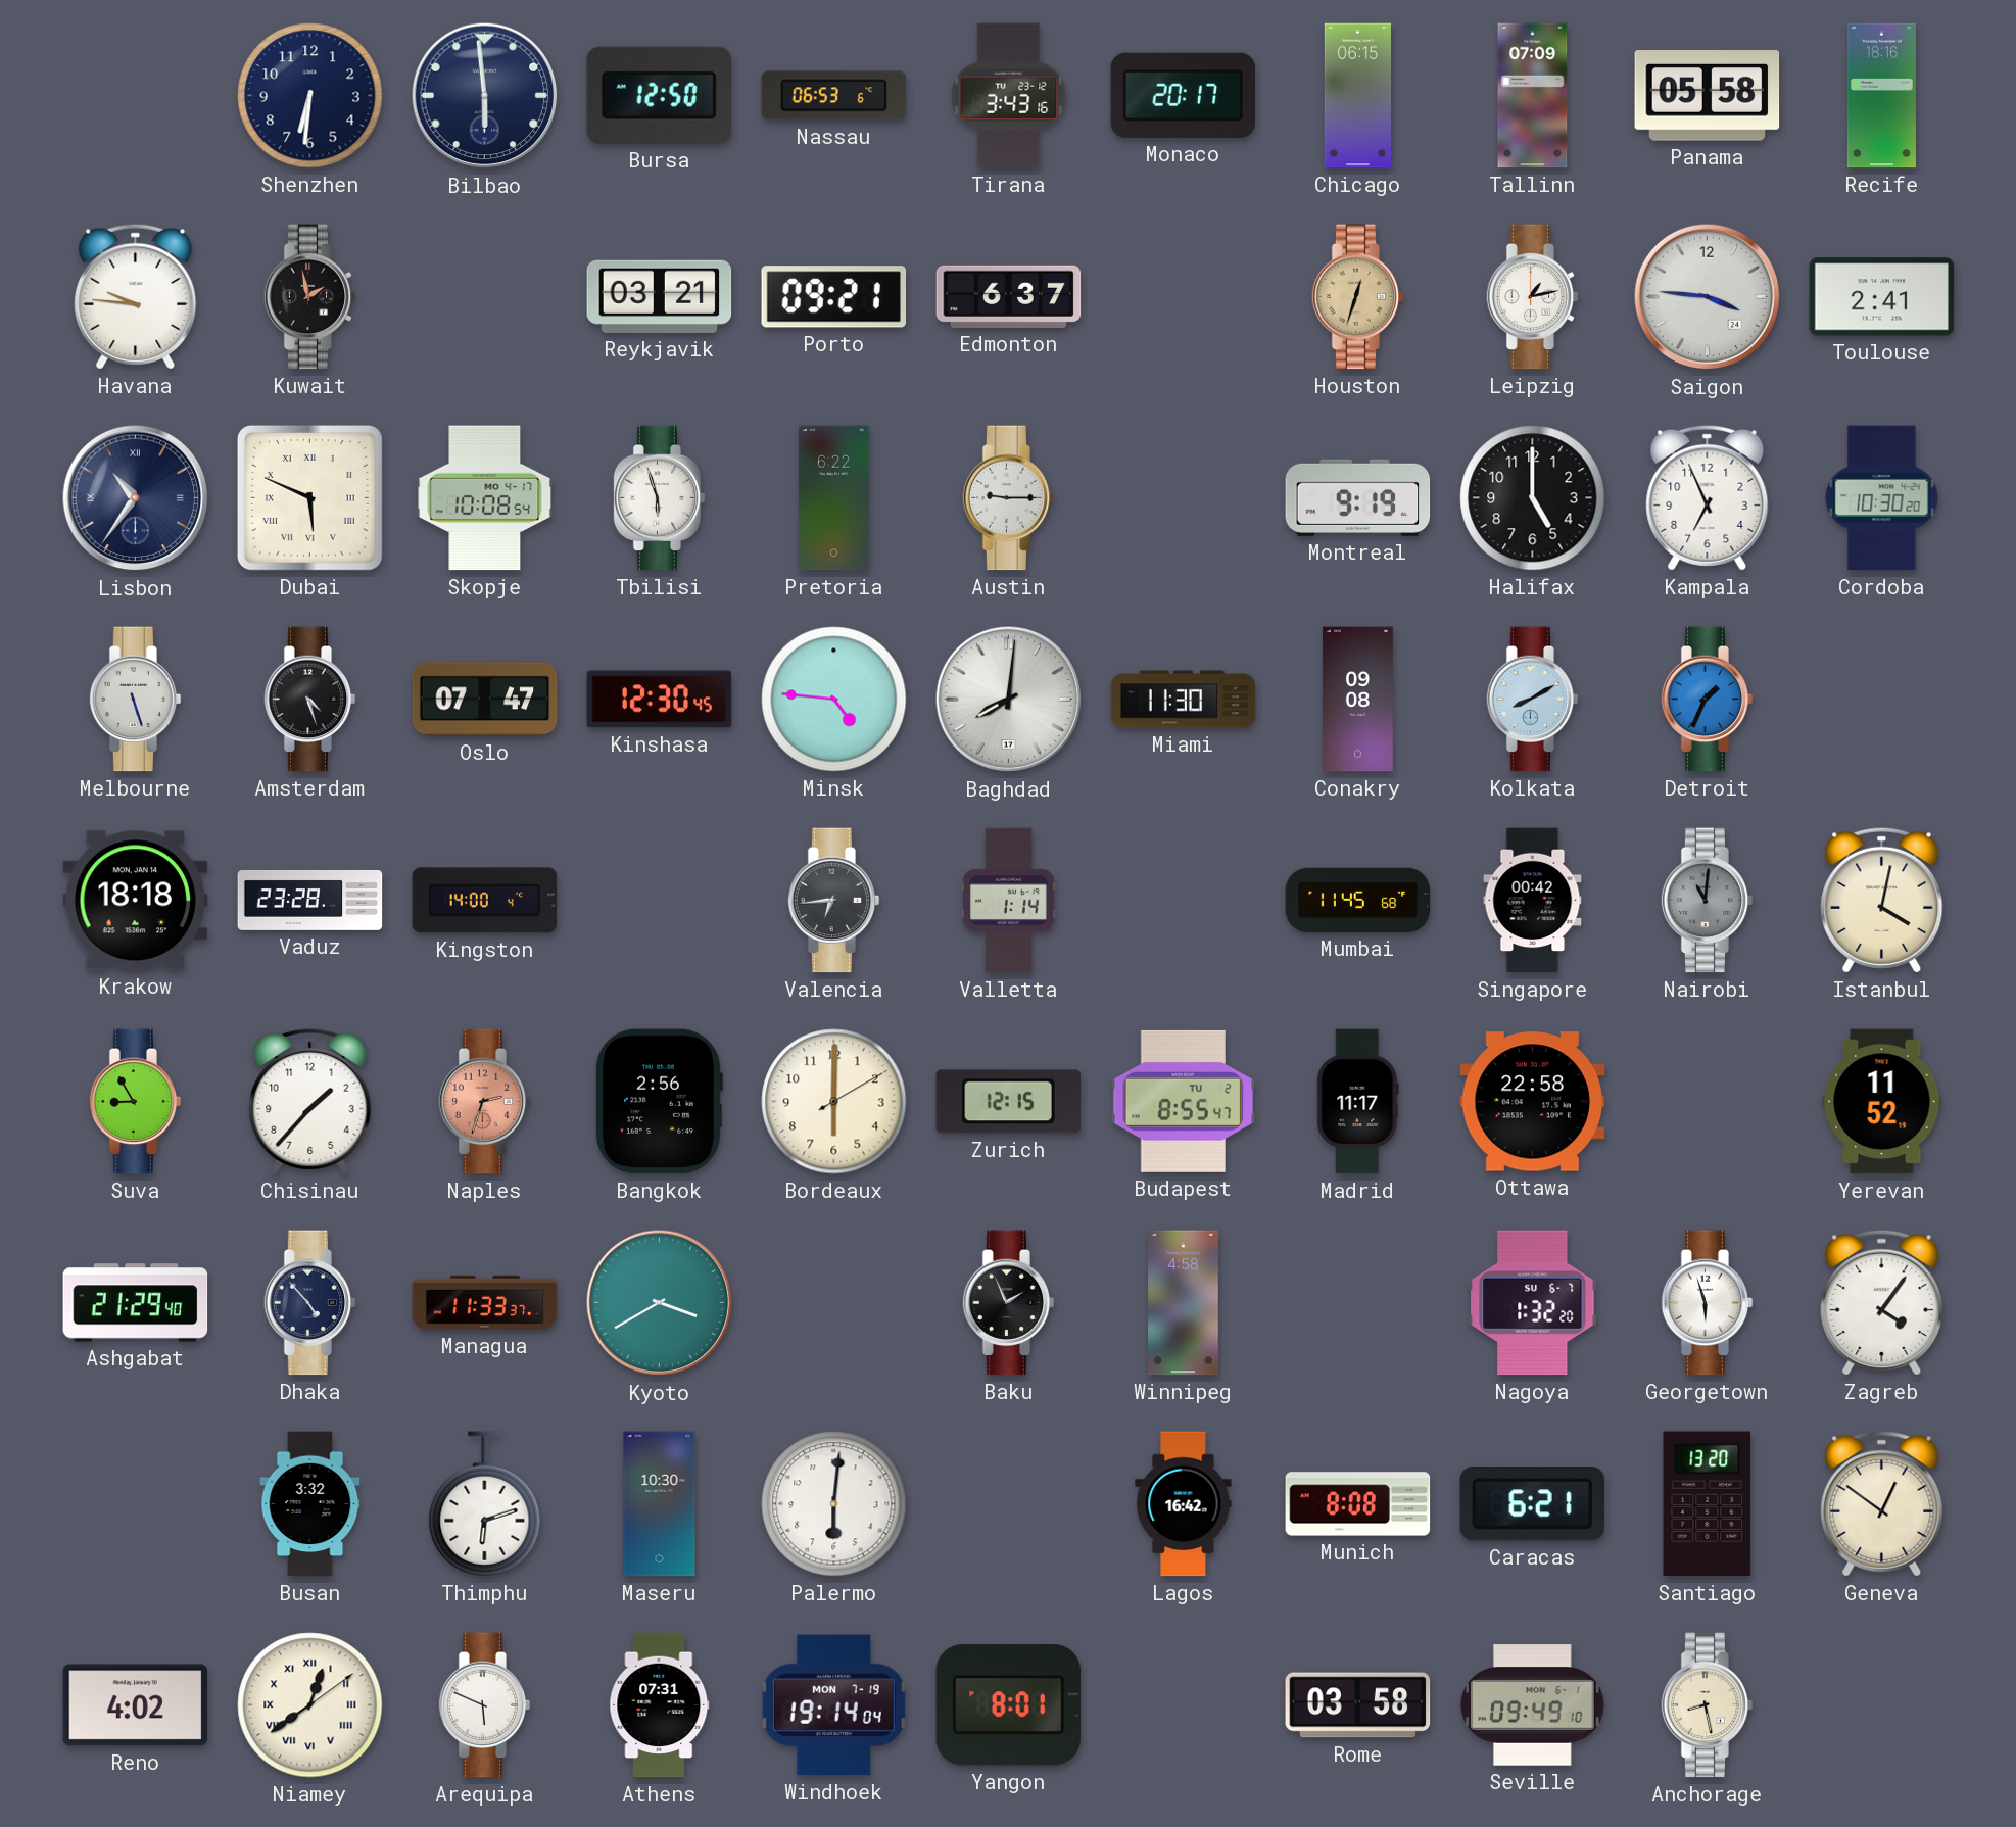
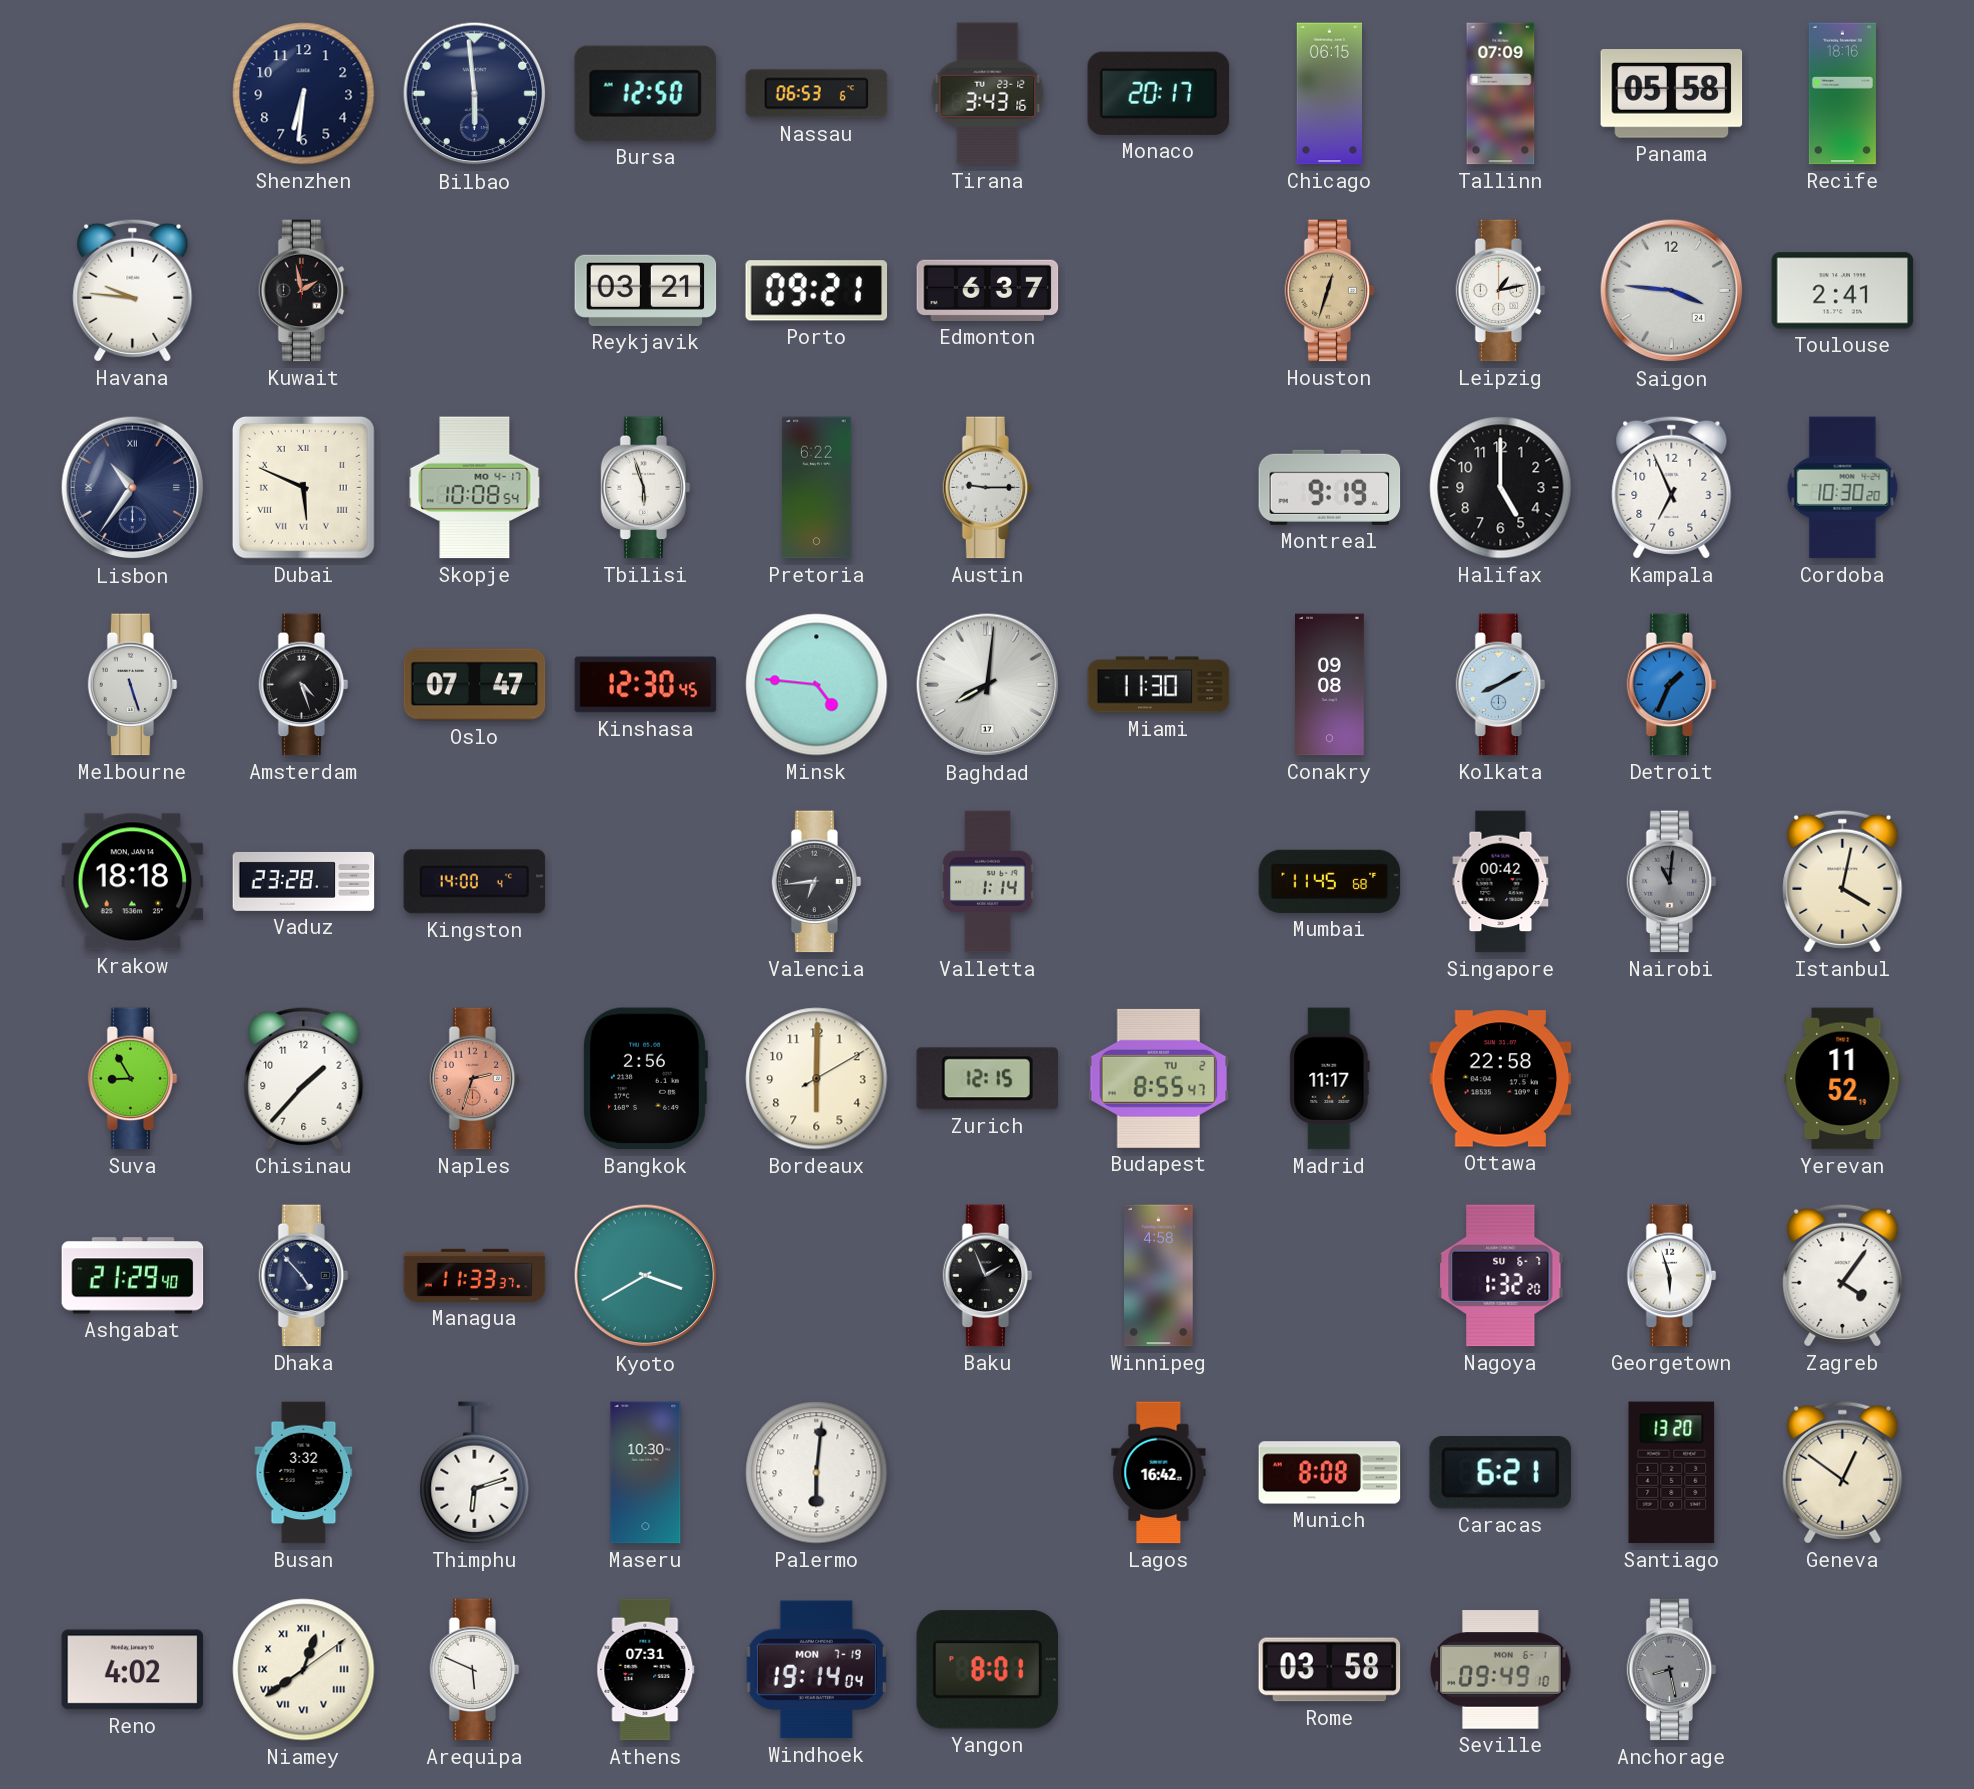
Anchorage dial: cream -> grey
